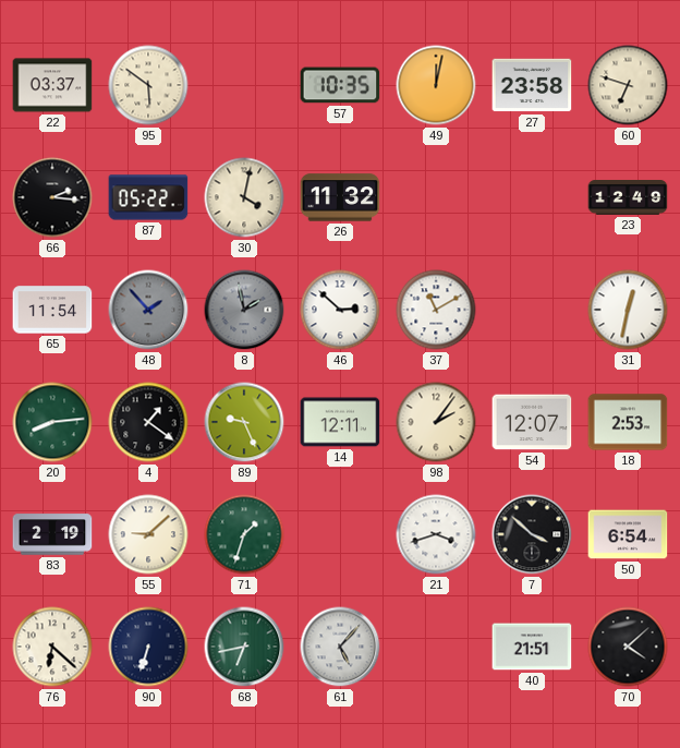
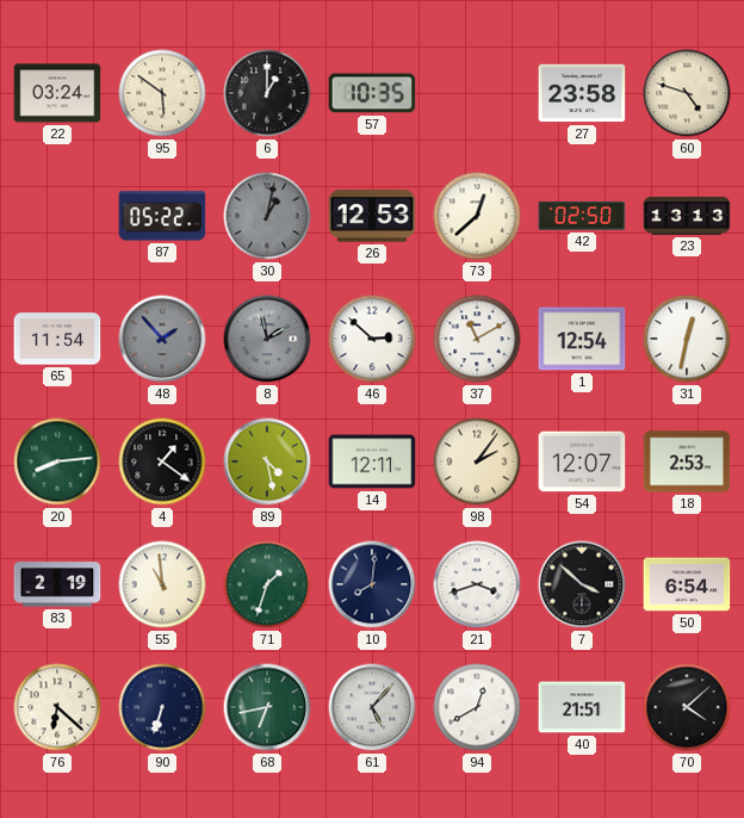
22: 03:37 -> 03:24
6: none -> 1:00
49: 12:02 -> none
60: 6:48 -> 4:48
66: 2:16 -> none
30: 4:02 -> 1:02
30 dial: cream -> grey
26: 11:32 -> 12:53
73: none -> 12:38
42: none -> 02:50
23: 12:49 -> 13:13
1: none -> 12:54
89: 9:26 -> 4:28
55: 9:08 -> 10:59
10: none -> 8:01
94: none -> 12:40
